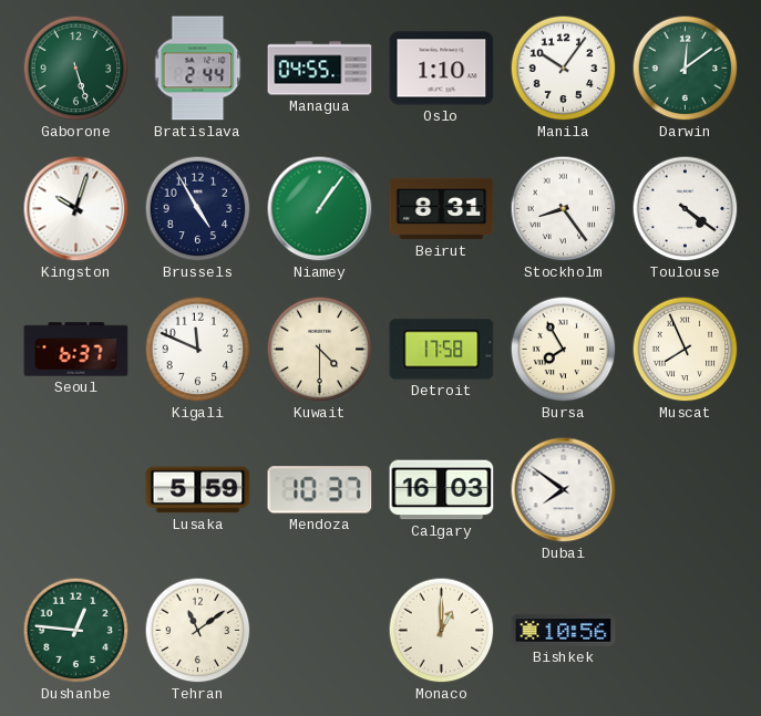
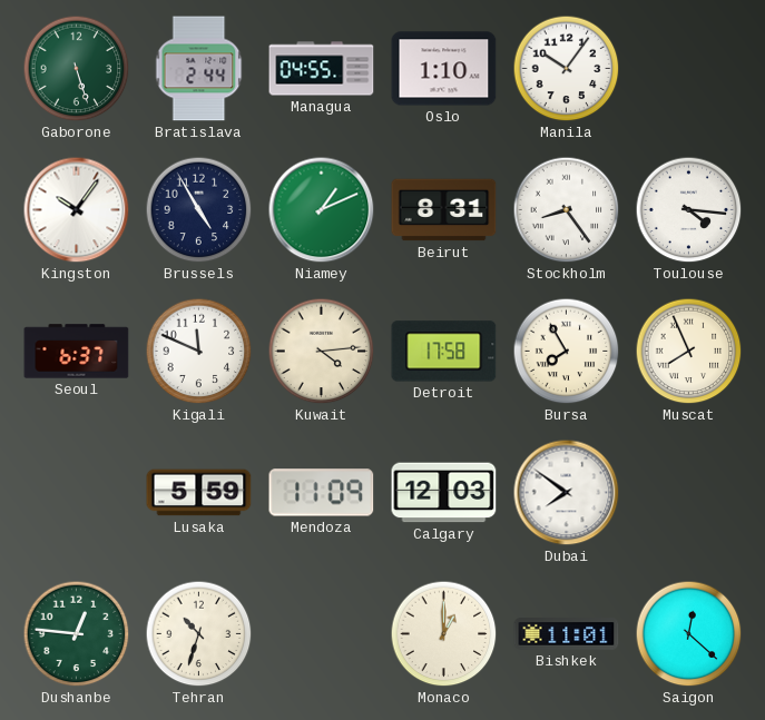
Darwin: 12:09 -> none
Kingston: 10:03 -> 10:06
Niamey: 1:06 -> 1:11
Toulouse: 4:21 -> 4:16
Kuwait: 4:30 -> 4:14
Mendoza: 10:37 -> 11:09
Calgary: 16:03 -> 12:03
Tehran: 11:09 -> 10:33
Bishkek: 10:56 -> 11:01
Saigon: none -> 12:22
